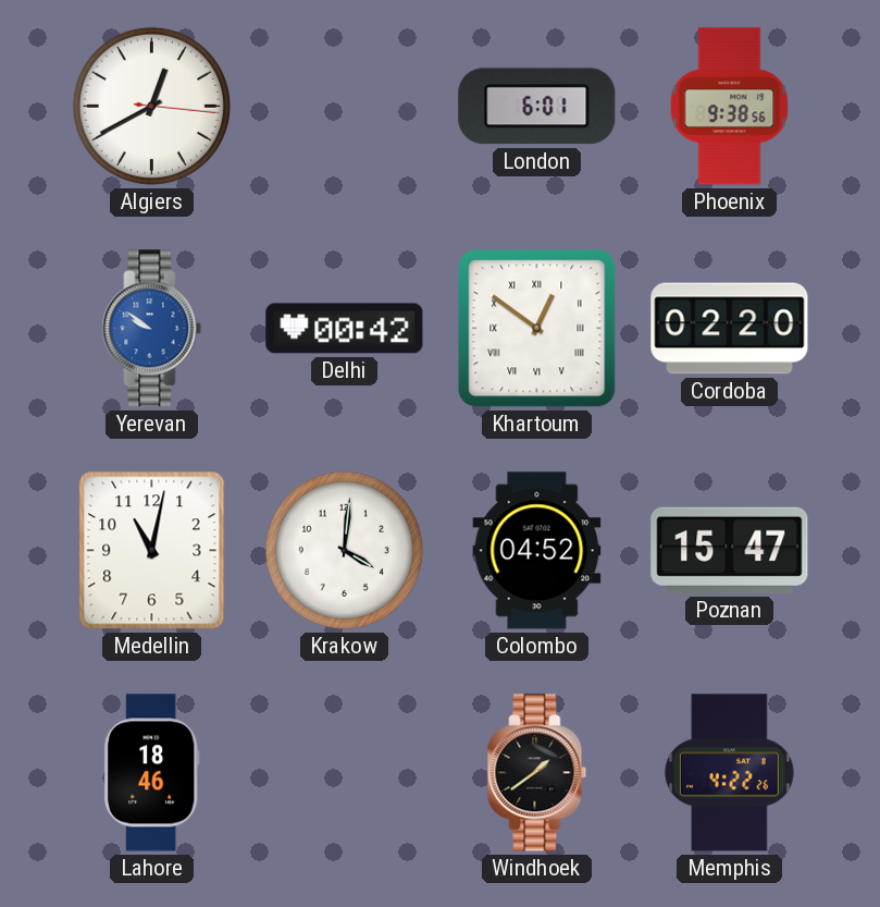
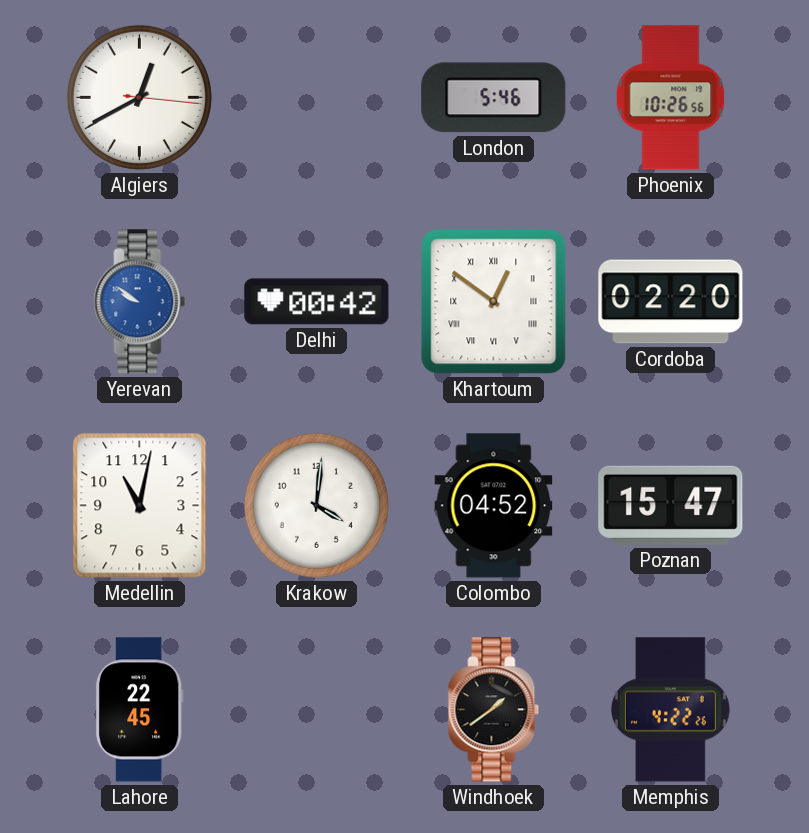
London: 6:01 -> 5:46
Phoenix: 9:38 -> 10:26
Lahore: 18:46 -> 22:45
